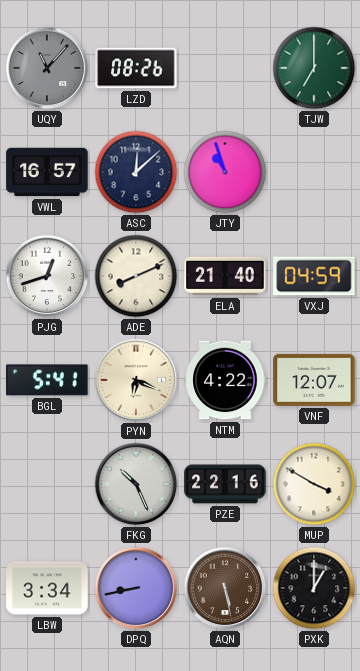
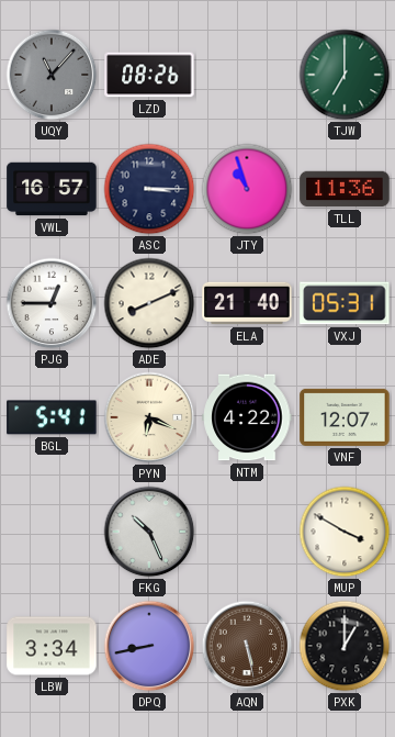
ASC: 12:08 -> 3:15
TLL: none -> 11:36
PJG: 12:42 -> 12:45
VXJ: 04:59 -> 05:31
PZE: 22:16 -> none
